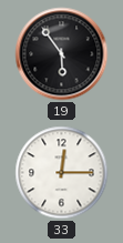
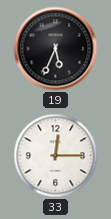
19: 5:54 -> 5:34
